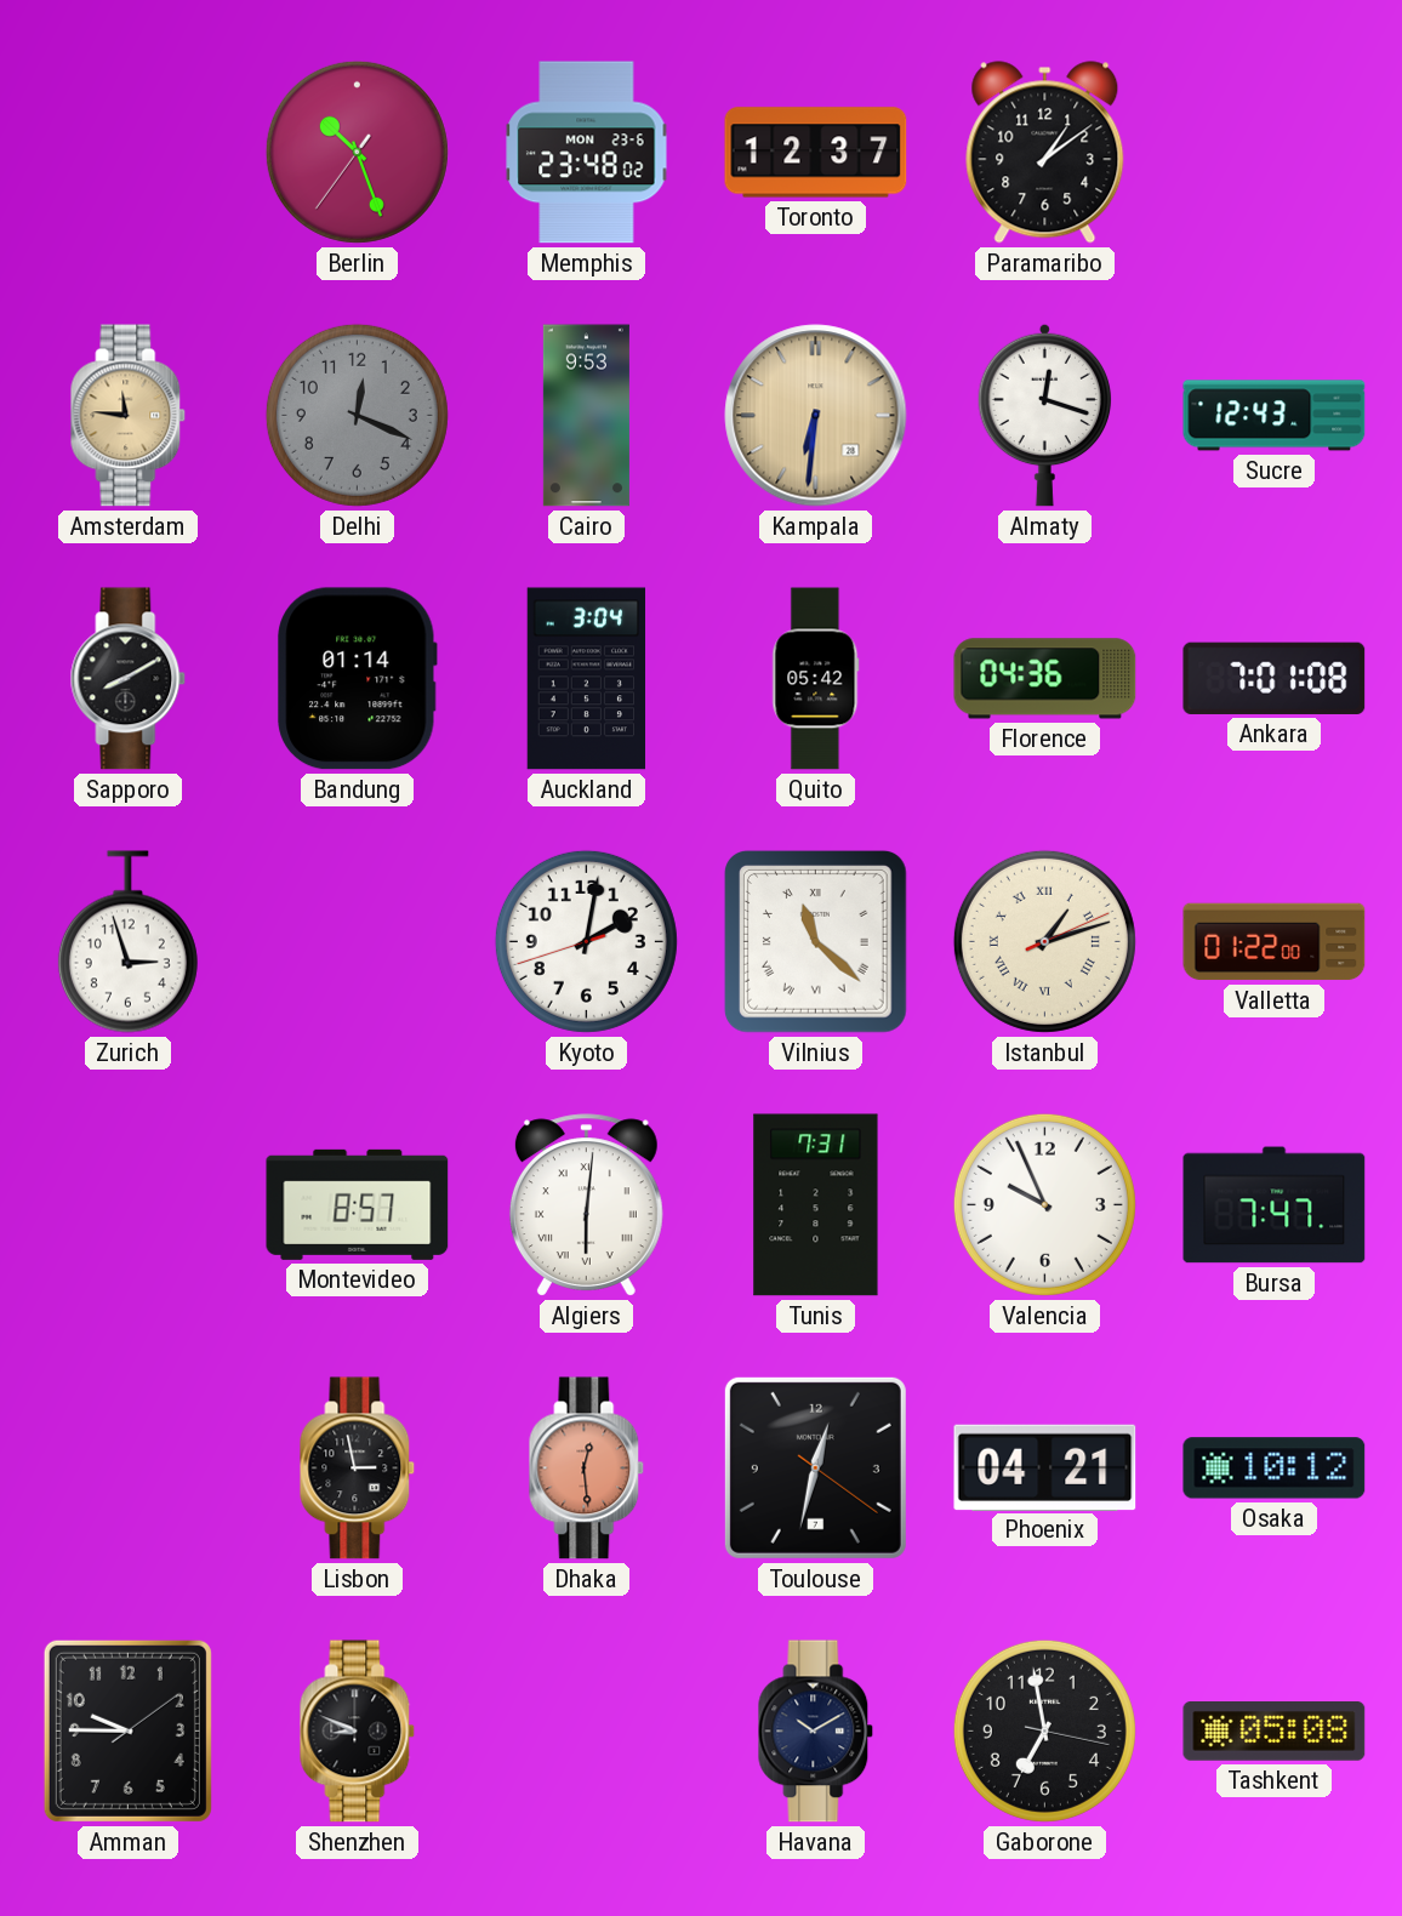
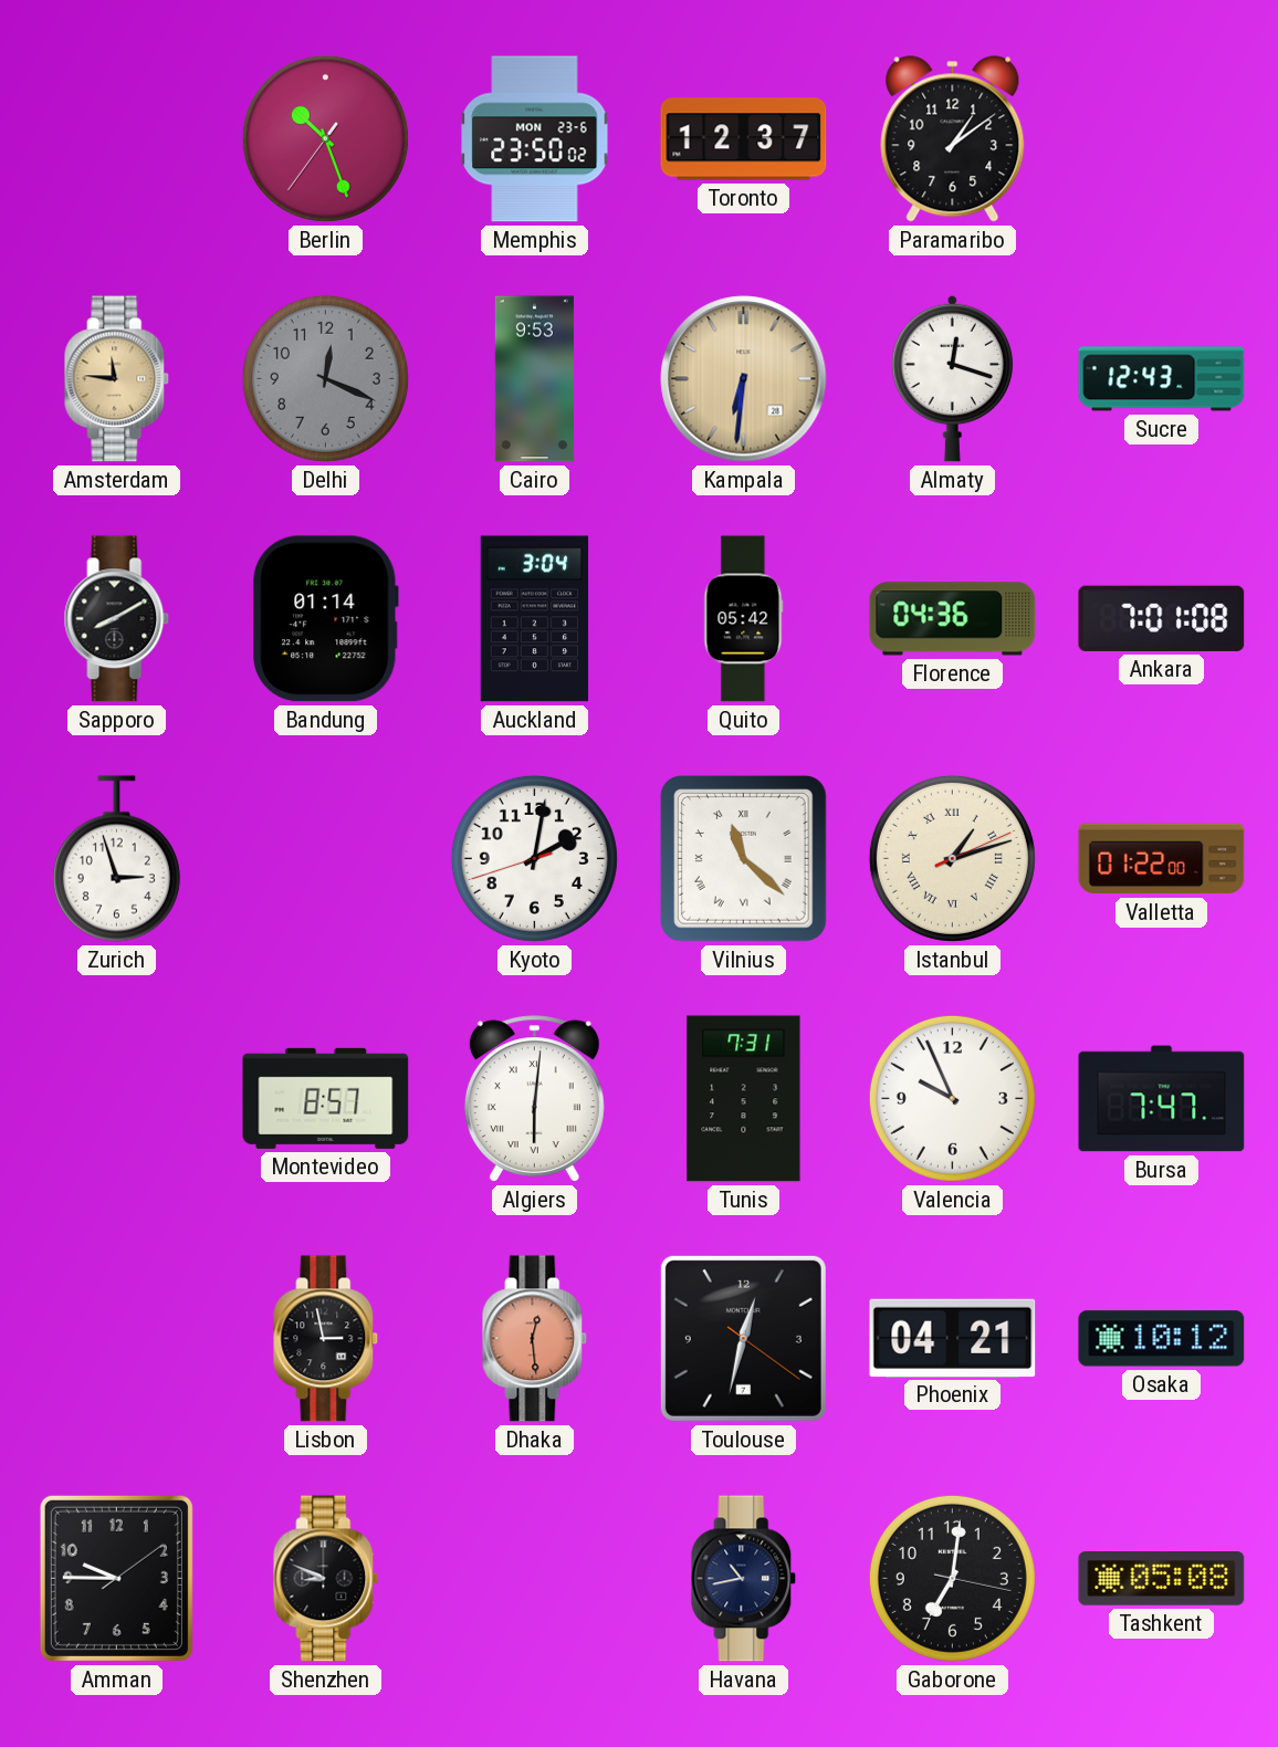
Memphis: 23:48 -> 23:50
Havana: 10:10 -> 10:43
Gaborone: 6:58 -> 7:01
